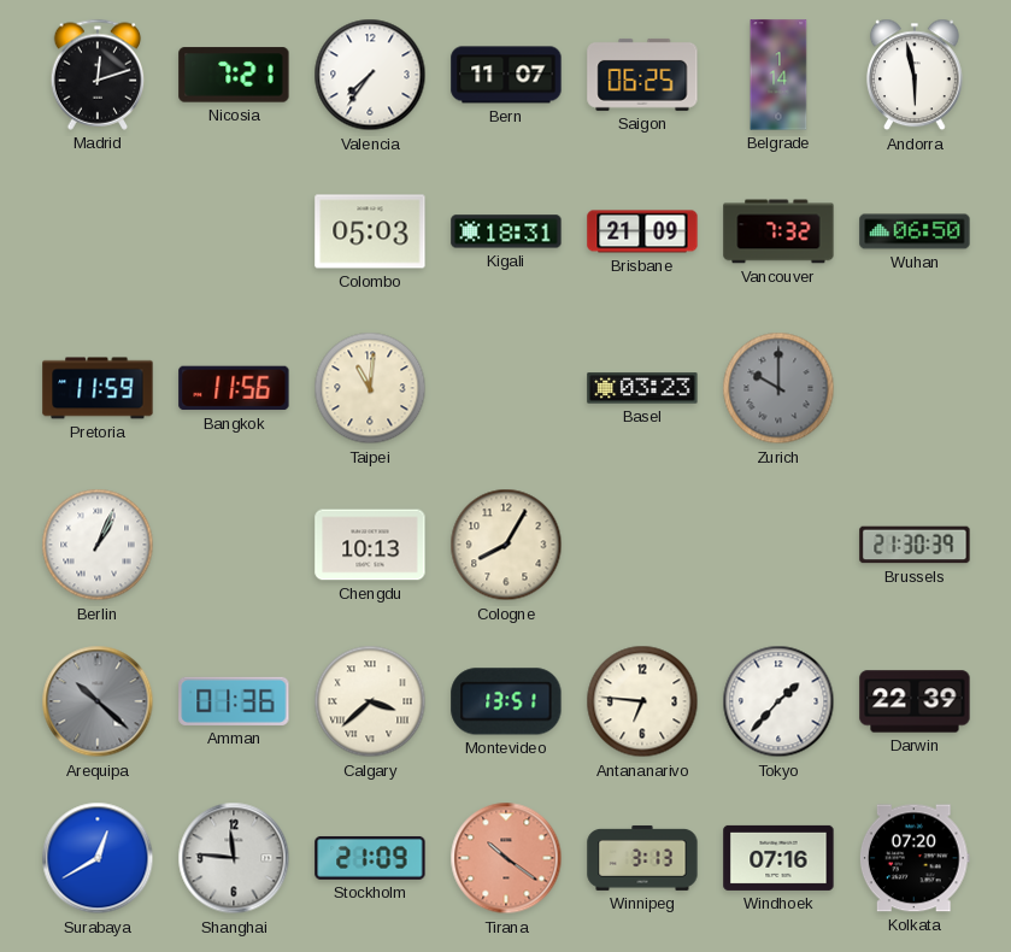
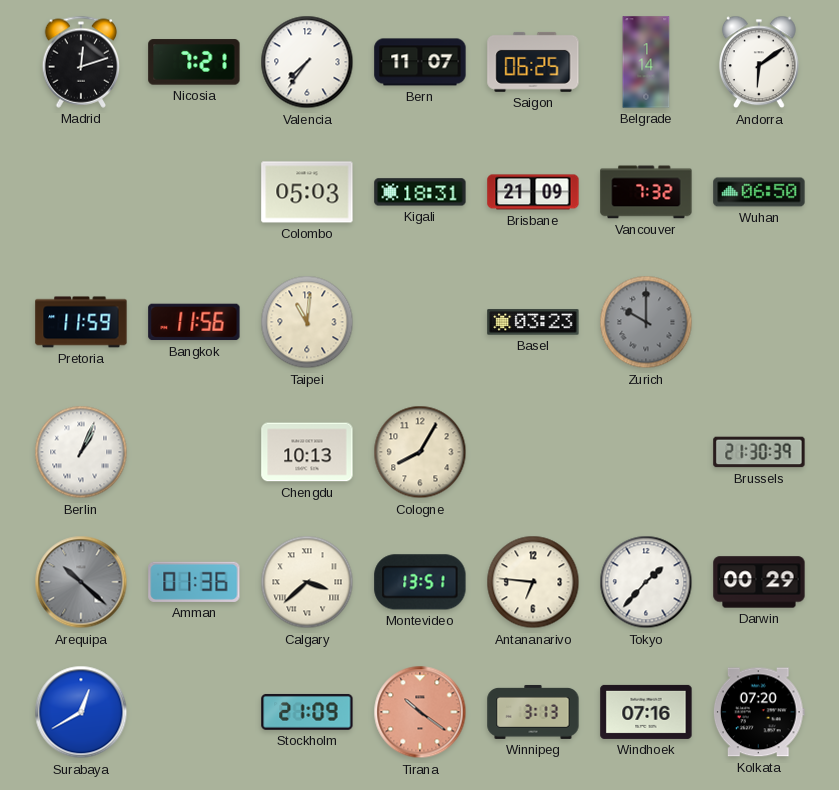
Andorra: 5:58 -> 6:09
Darwin: 22:39 -> 00:29
Shanghai: 11:46 -> none
